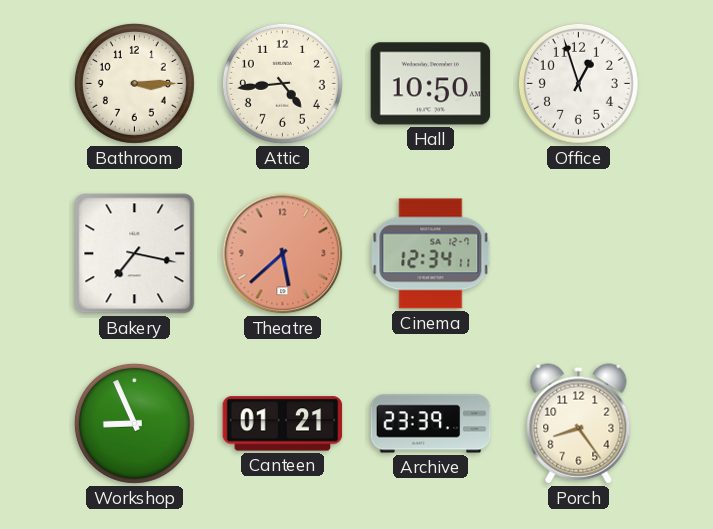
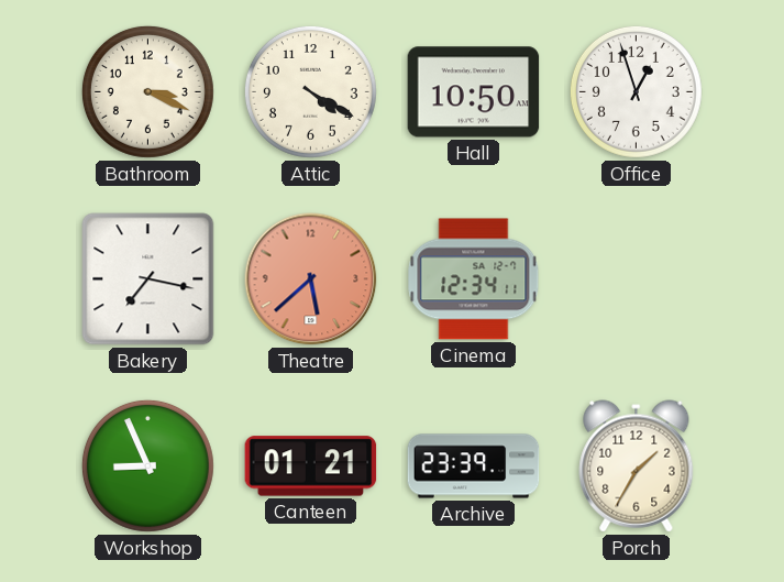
Bathroom: 3:15 -> 3:19
Attic: 4:44 -> 4:20
Porch: 8:24 -> 1:35
